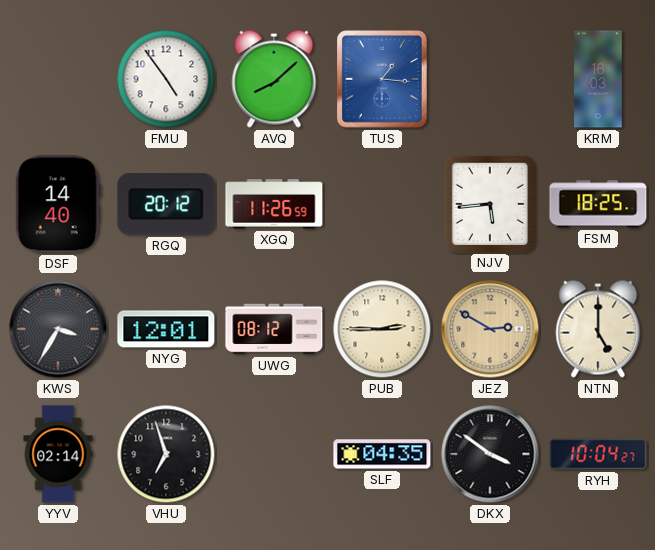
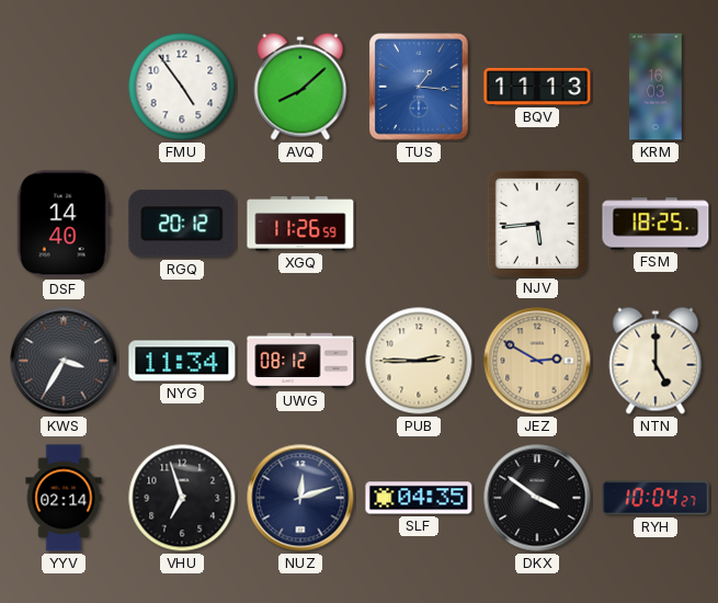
BQV: none -> 11:13
NYG: 12:01 -> 11:34
NUZ: none -> 12:12
